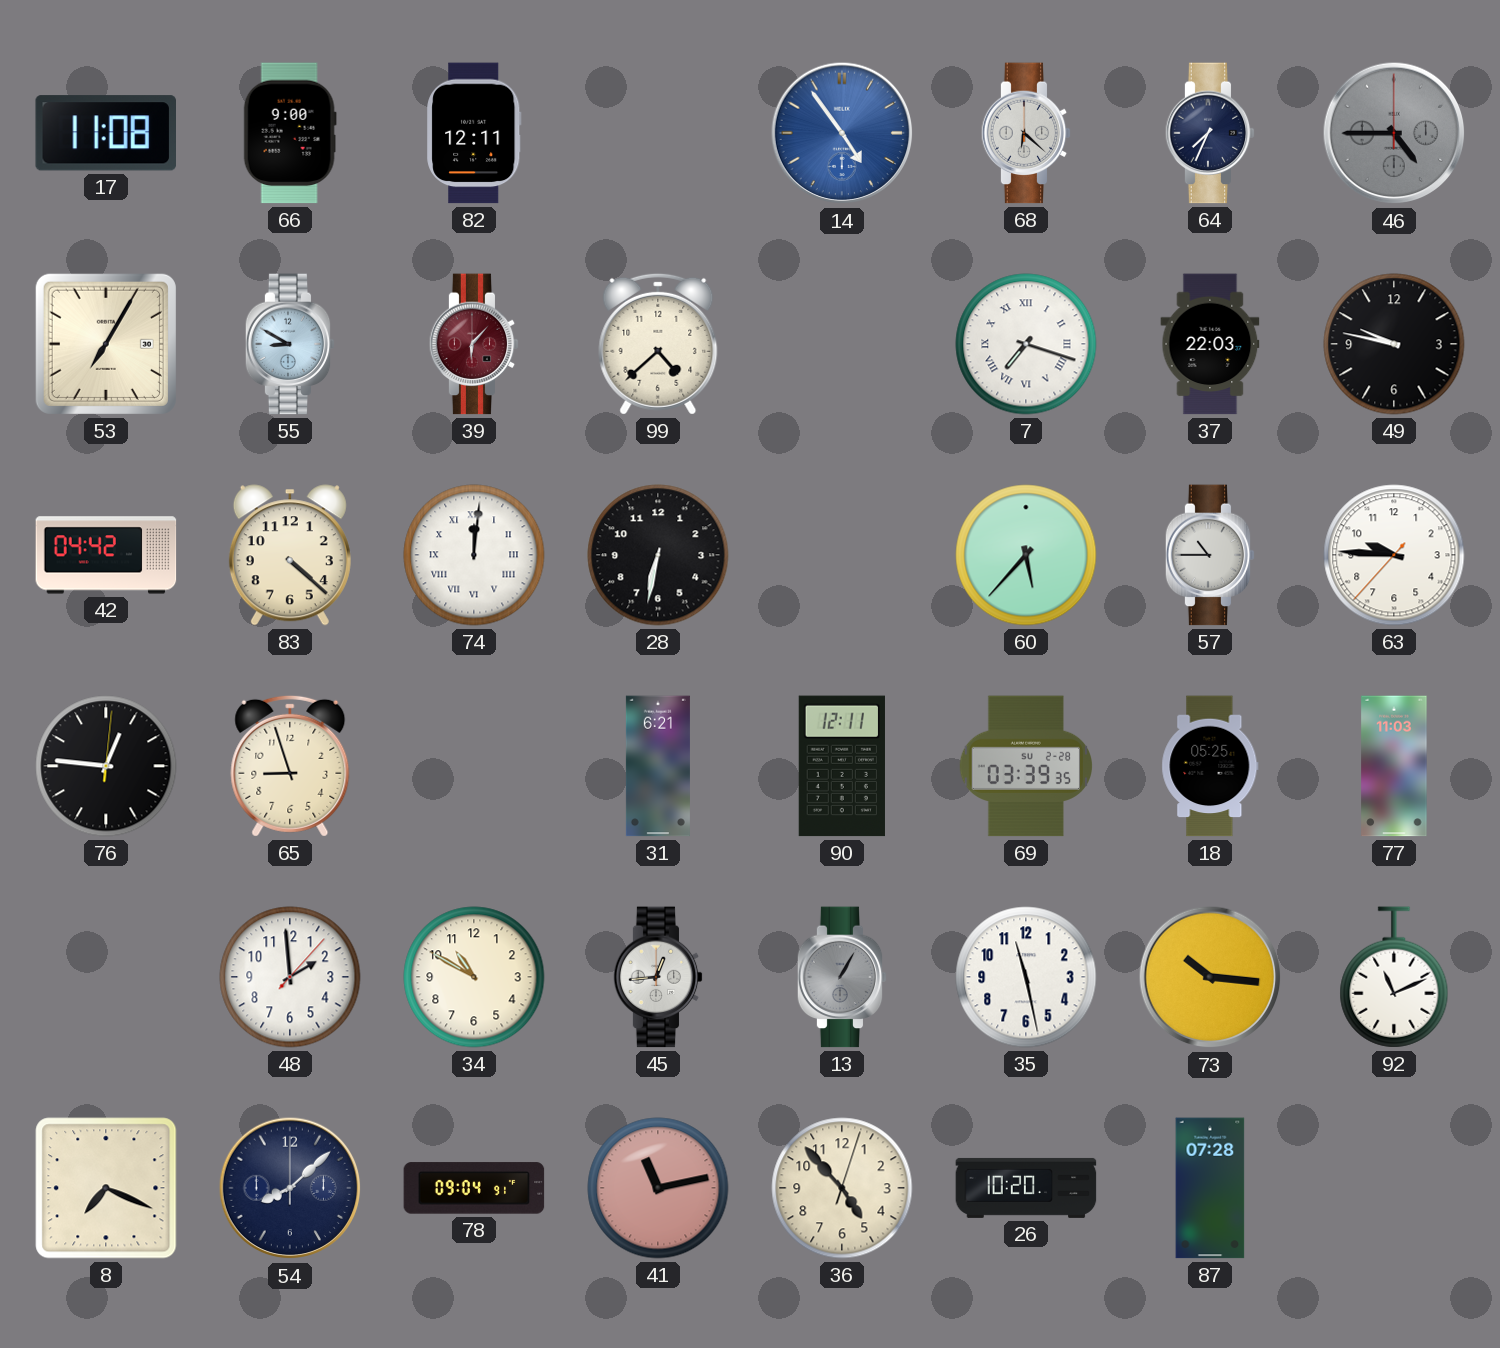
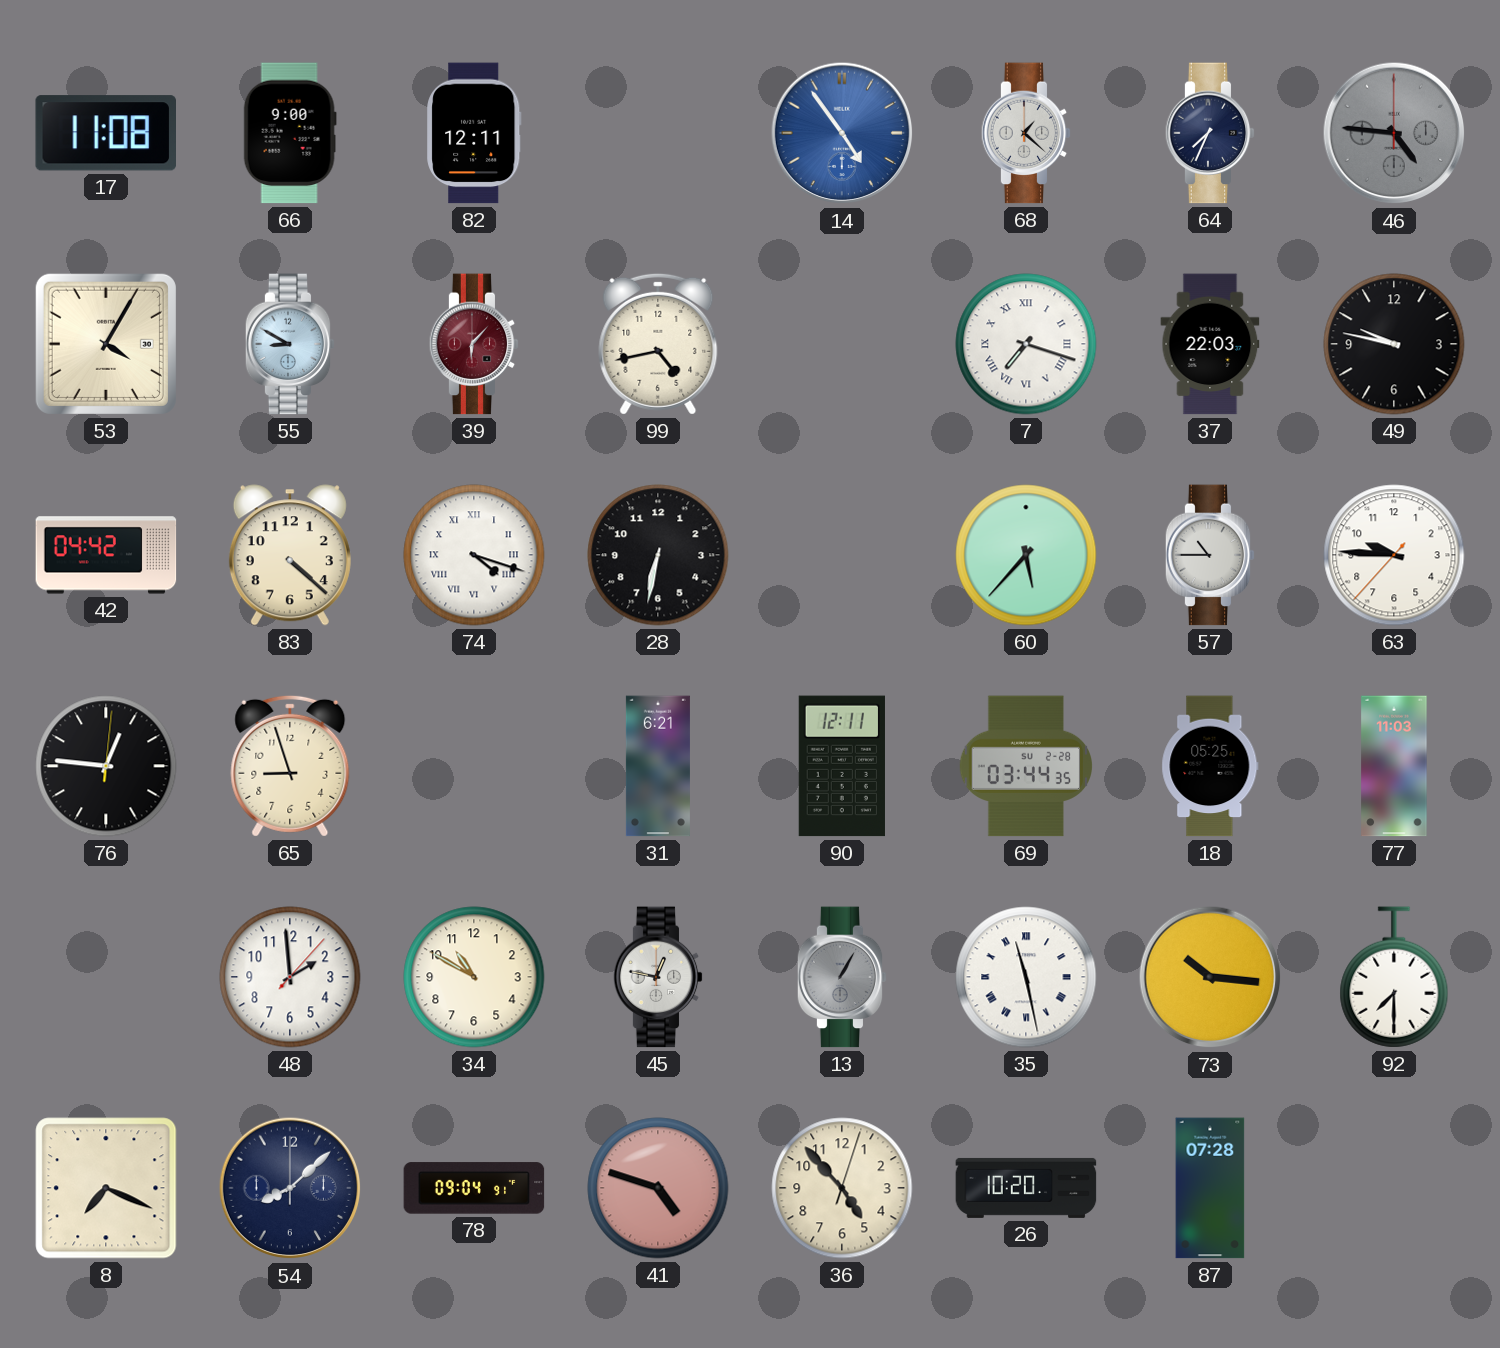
68: 6:22 -> 1:22
46: 4:45 -> 4:46
53: 7:05 -> 4:05
99: 4:38 -> 4:43
74: 12:01 -> 4:18
69: 03:39 -> 03:44
45: 12:44 -> 12:47
35 numerals: Arabic -> Roman
92: 11:11 -> 7:30
41: 11:13 -> 4:48
